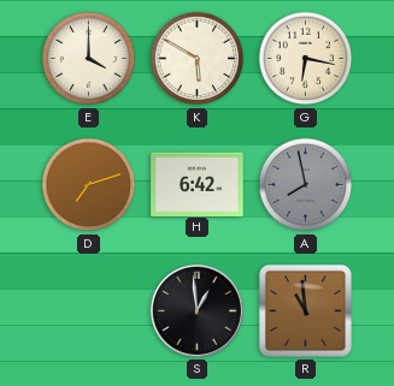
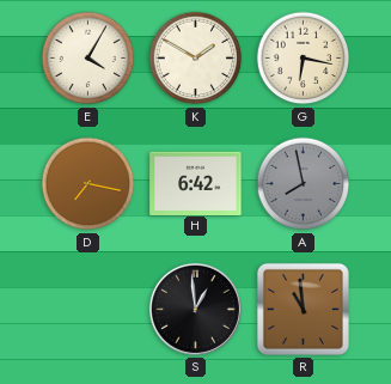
E: 4:00 -> 4:05
K: 5:50 -> 1:50
D: 7:12 -> 7:17
